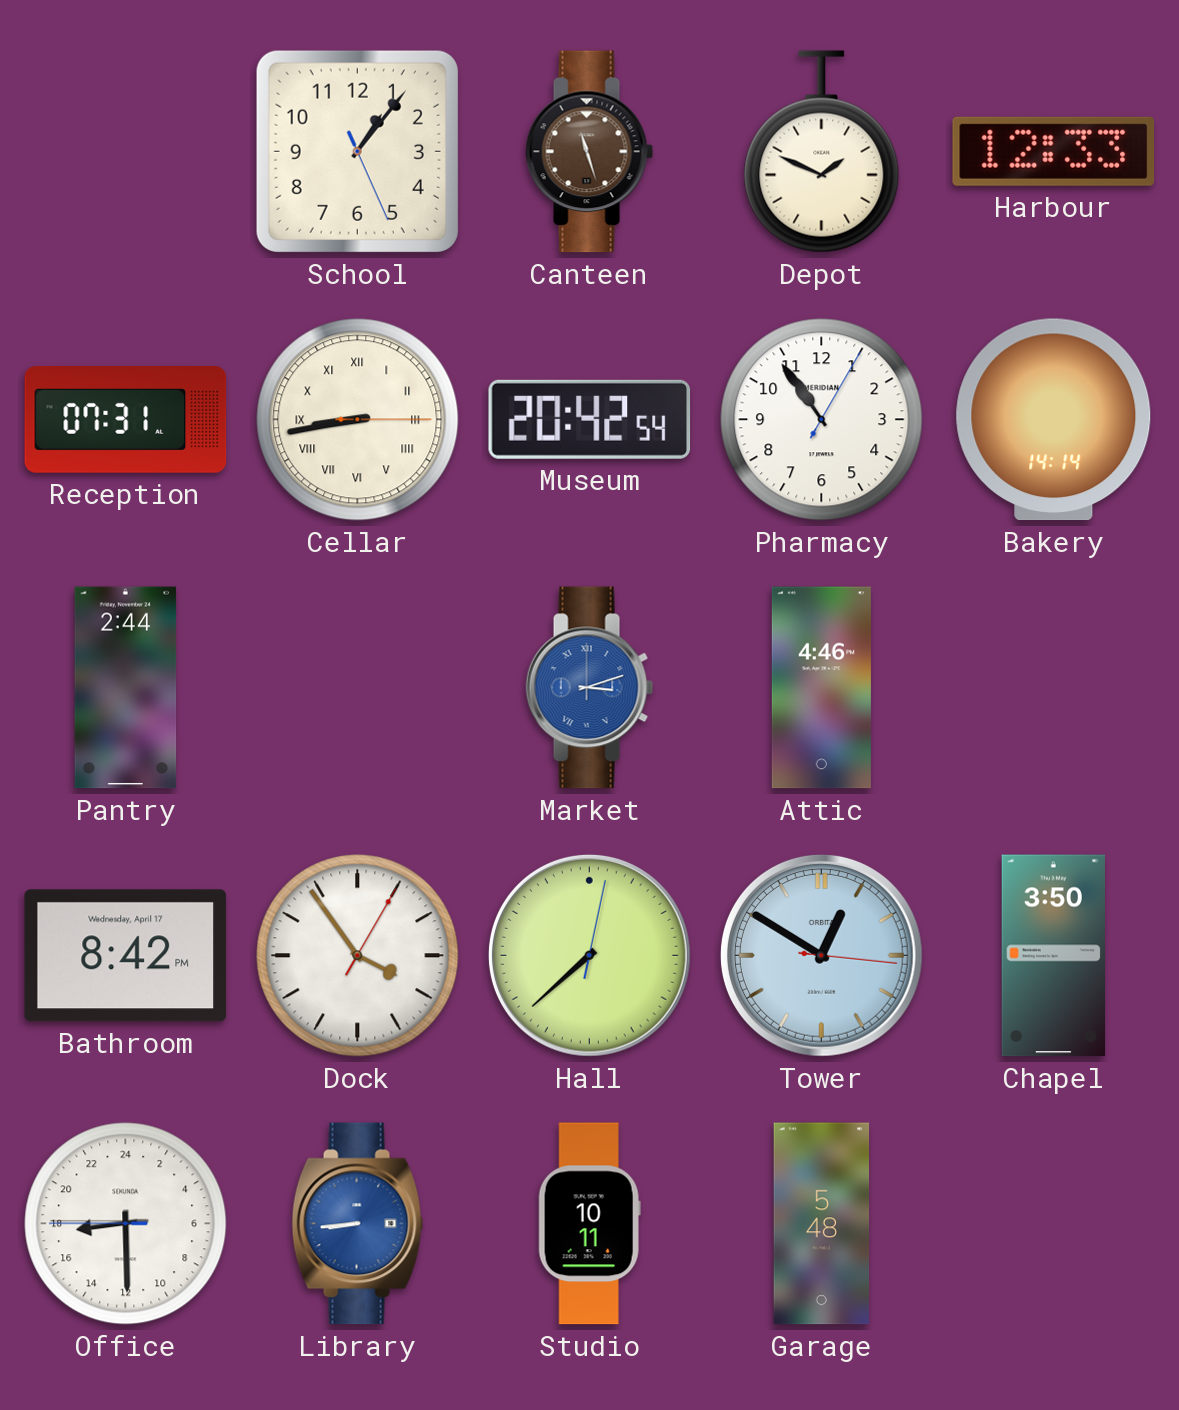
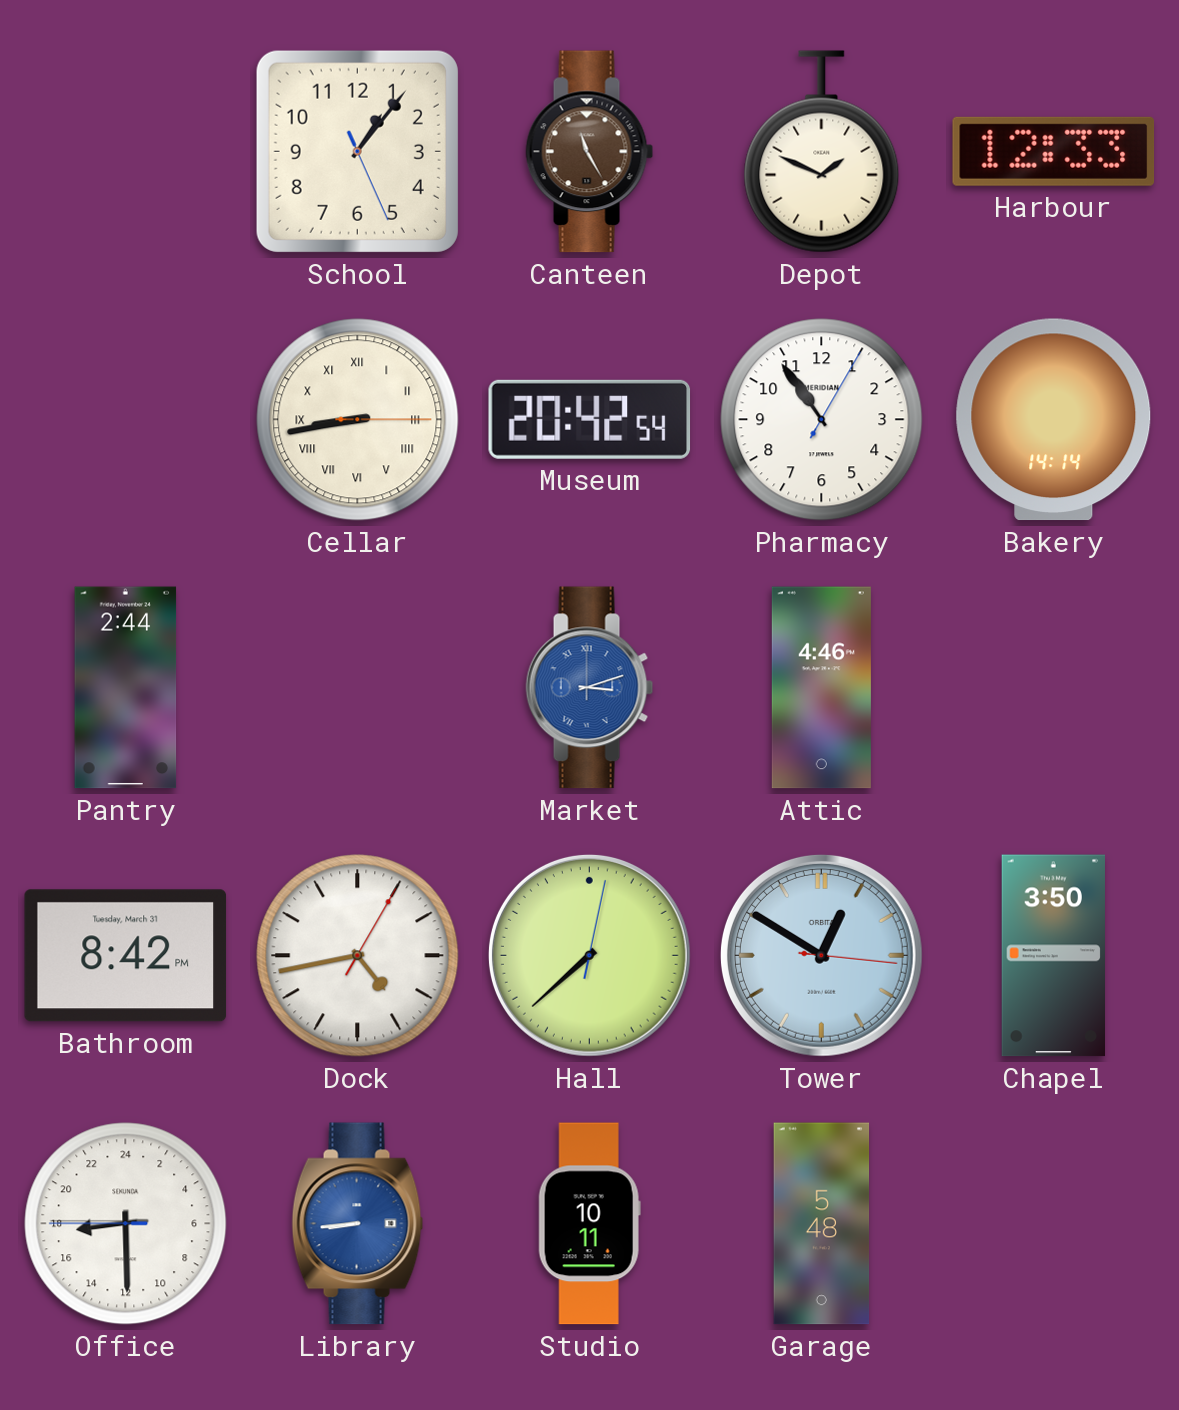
Canteen: 11:27 -> 11:25
Reception: 07:31 -> none
Bathroom date: Wednesday, April 17 -> Tuesday, March 31
Dock: 3:54 -> 4:43
